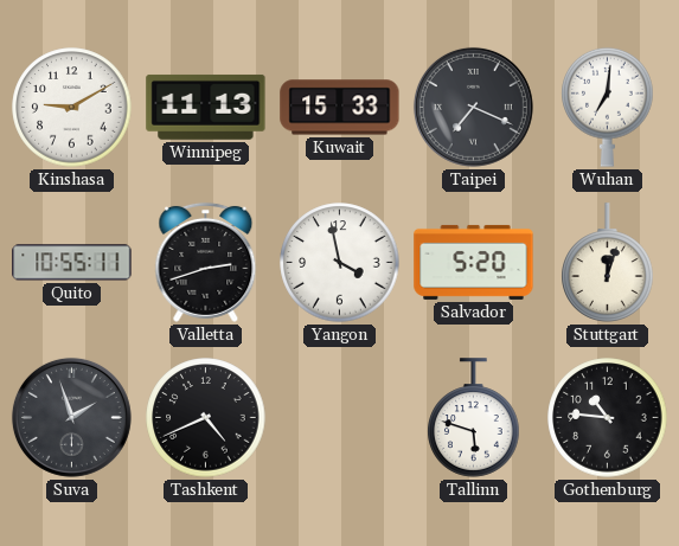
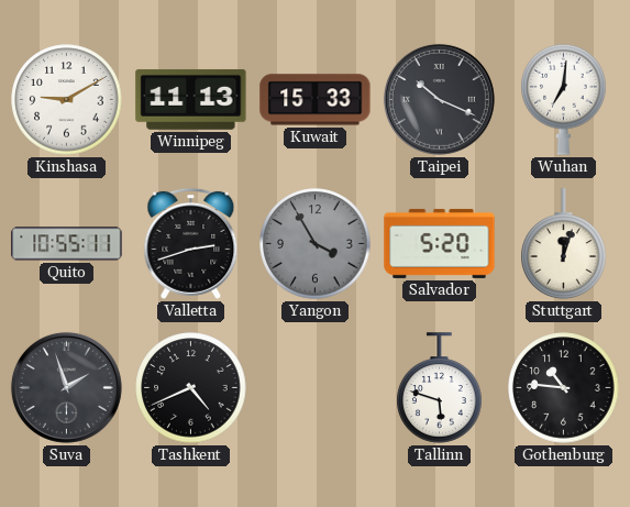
Taipei: 7:19 -> 10:19
Yangon: 3:58 -> 3:55
Yangon dial: white -> grey
